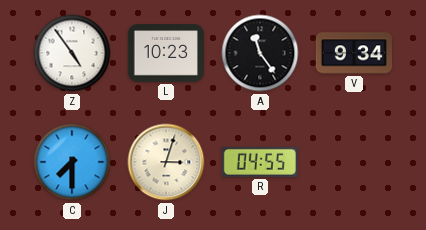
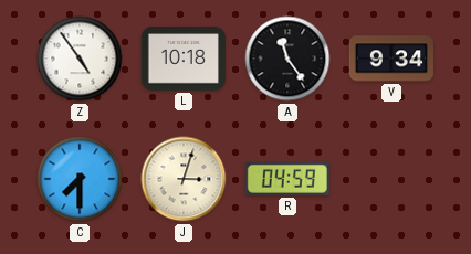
L: 10:23 -> 10:18
R: 04:55 -> 04:59
